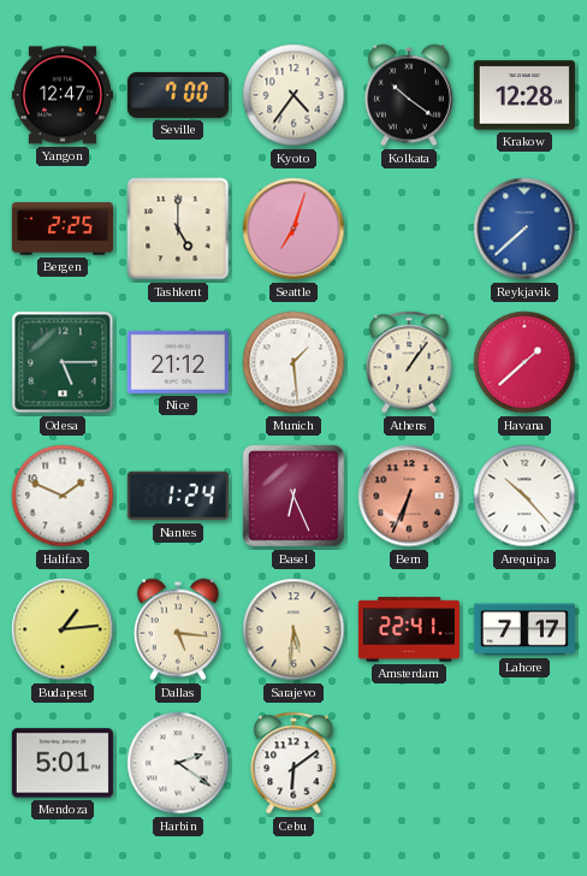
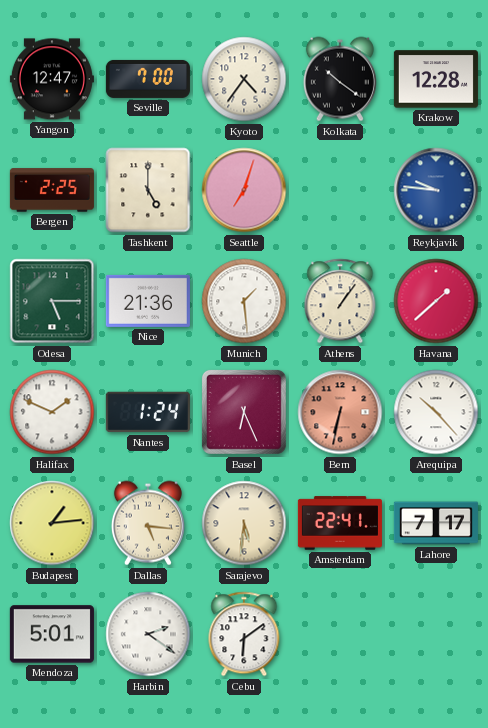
Reykjavik: 7:38 -> 9:46
Nice: 21:12 -> 21:36
Bern: 6:34 -> 6:32
